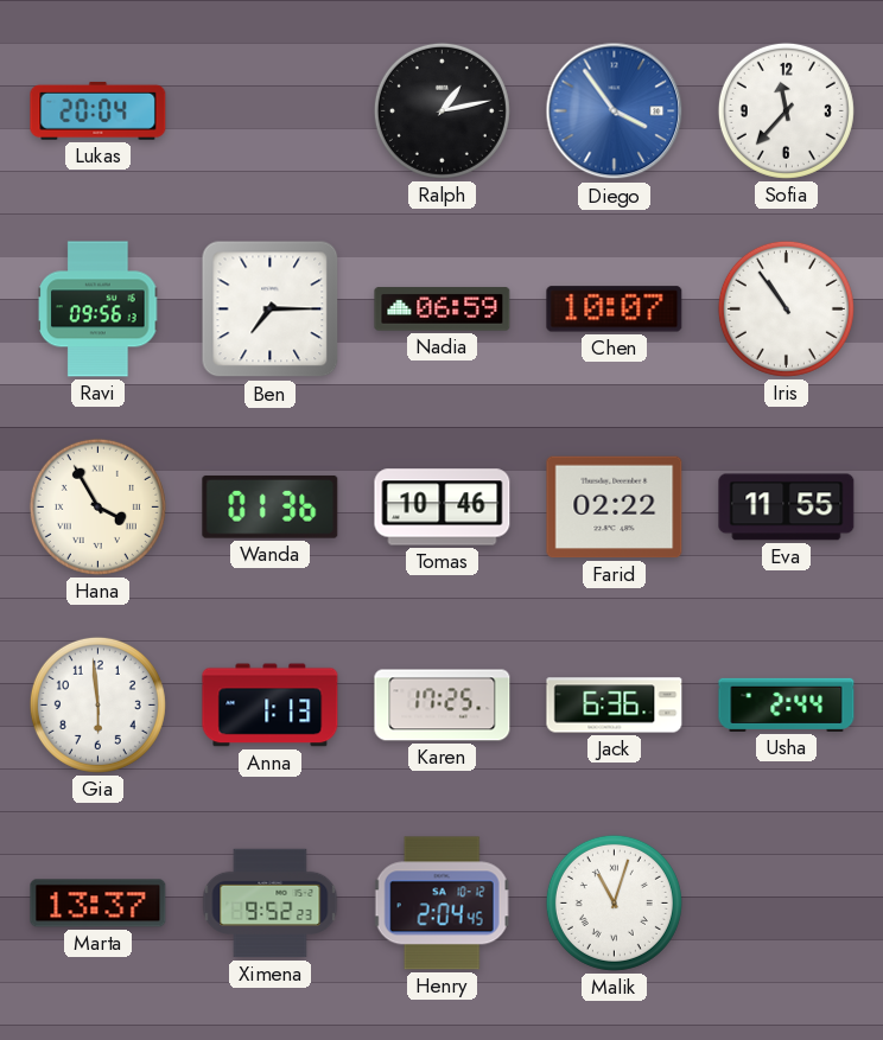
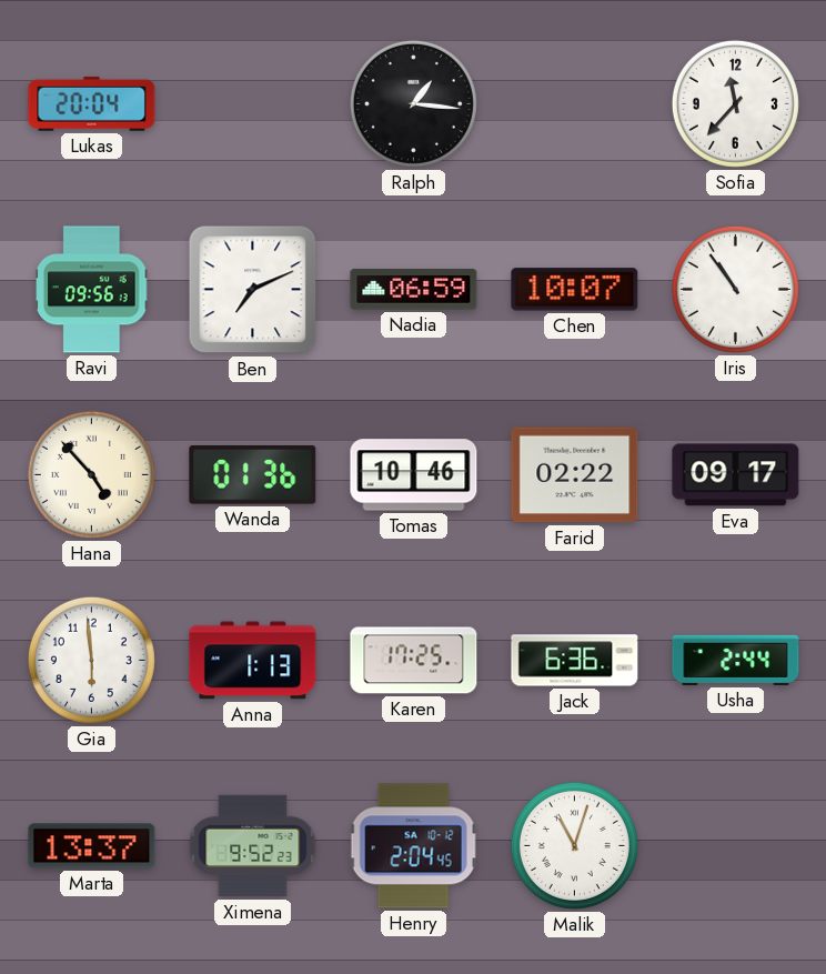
Ralph: 1:13 -> 1:16
Diego: 3:54 -> none
Ben: 7:15 -> 7:11
Hana: 3:55 -> 4:53
Eva: 11:55 -> 09:17
